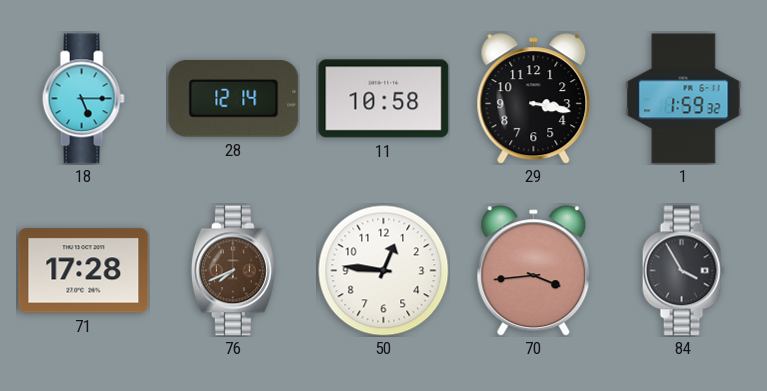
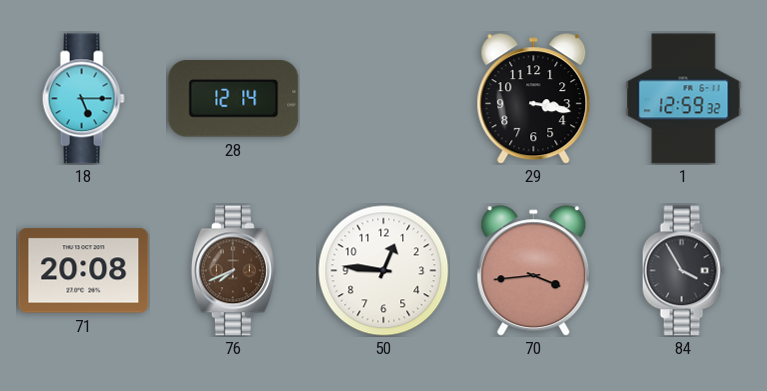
11: 10:58 -> none
1: 1:59 -> 12:59
71: 17:28 -> 20:08
